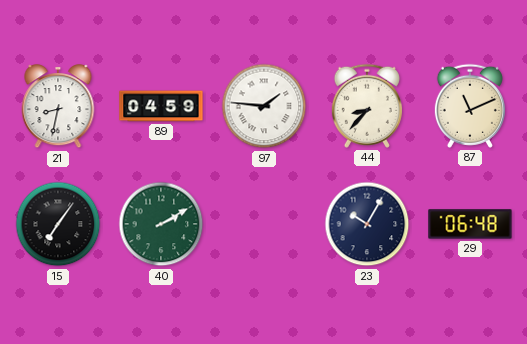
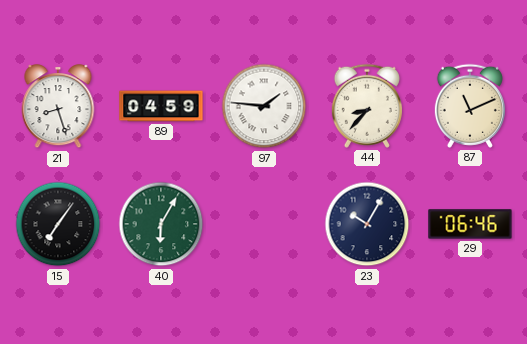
21: 8:32 -> 8:27
40: 2:10 -> 6:05
29: 06:48 -> 06:46
